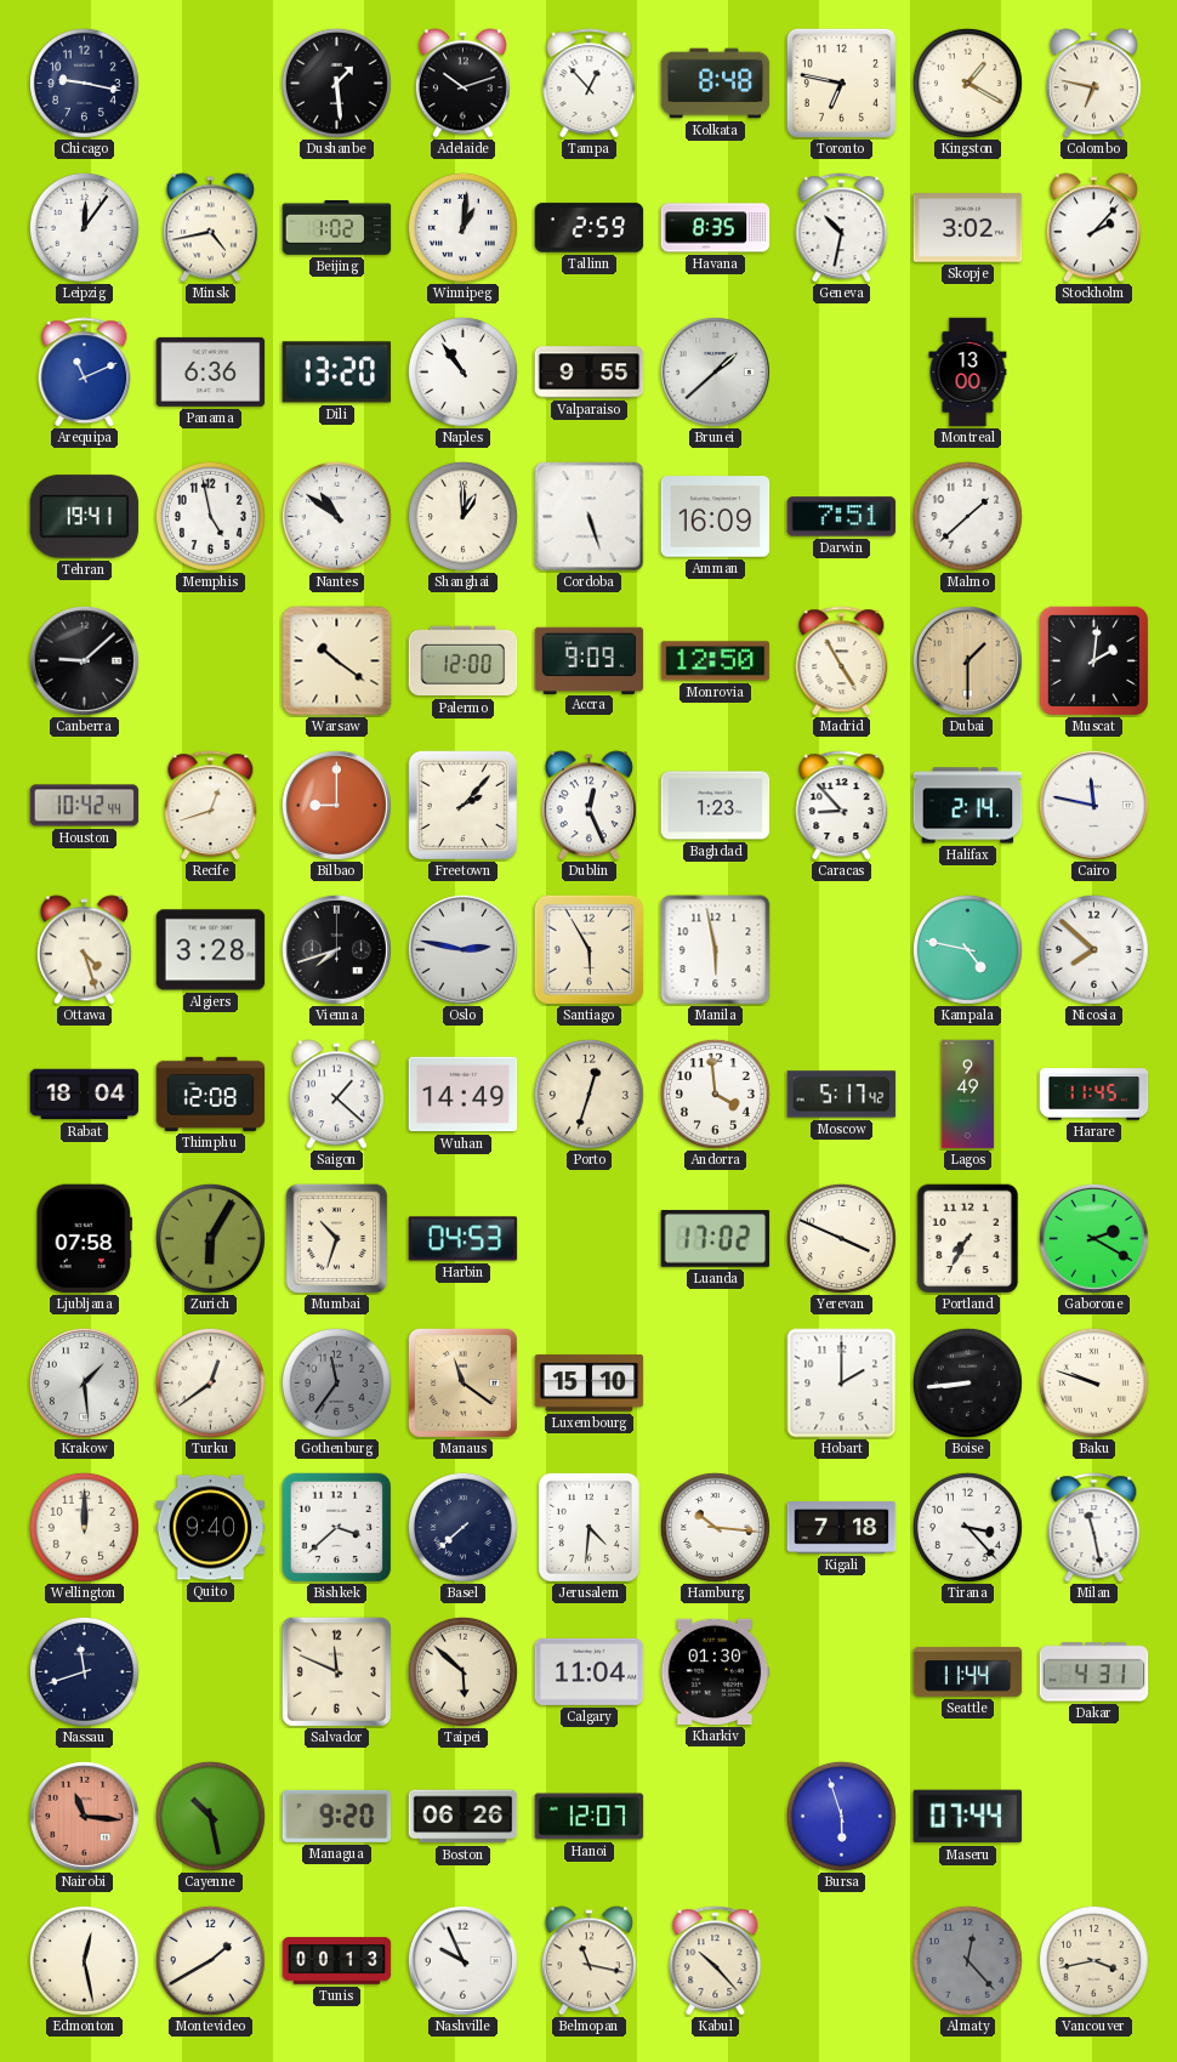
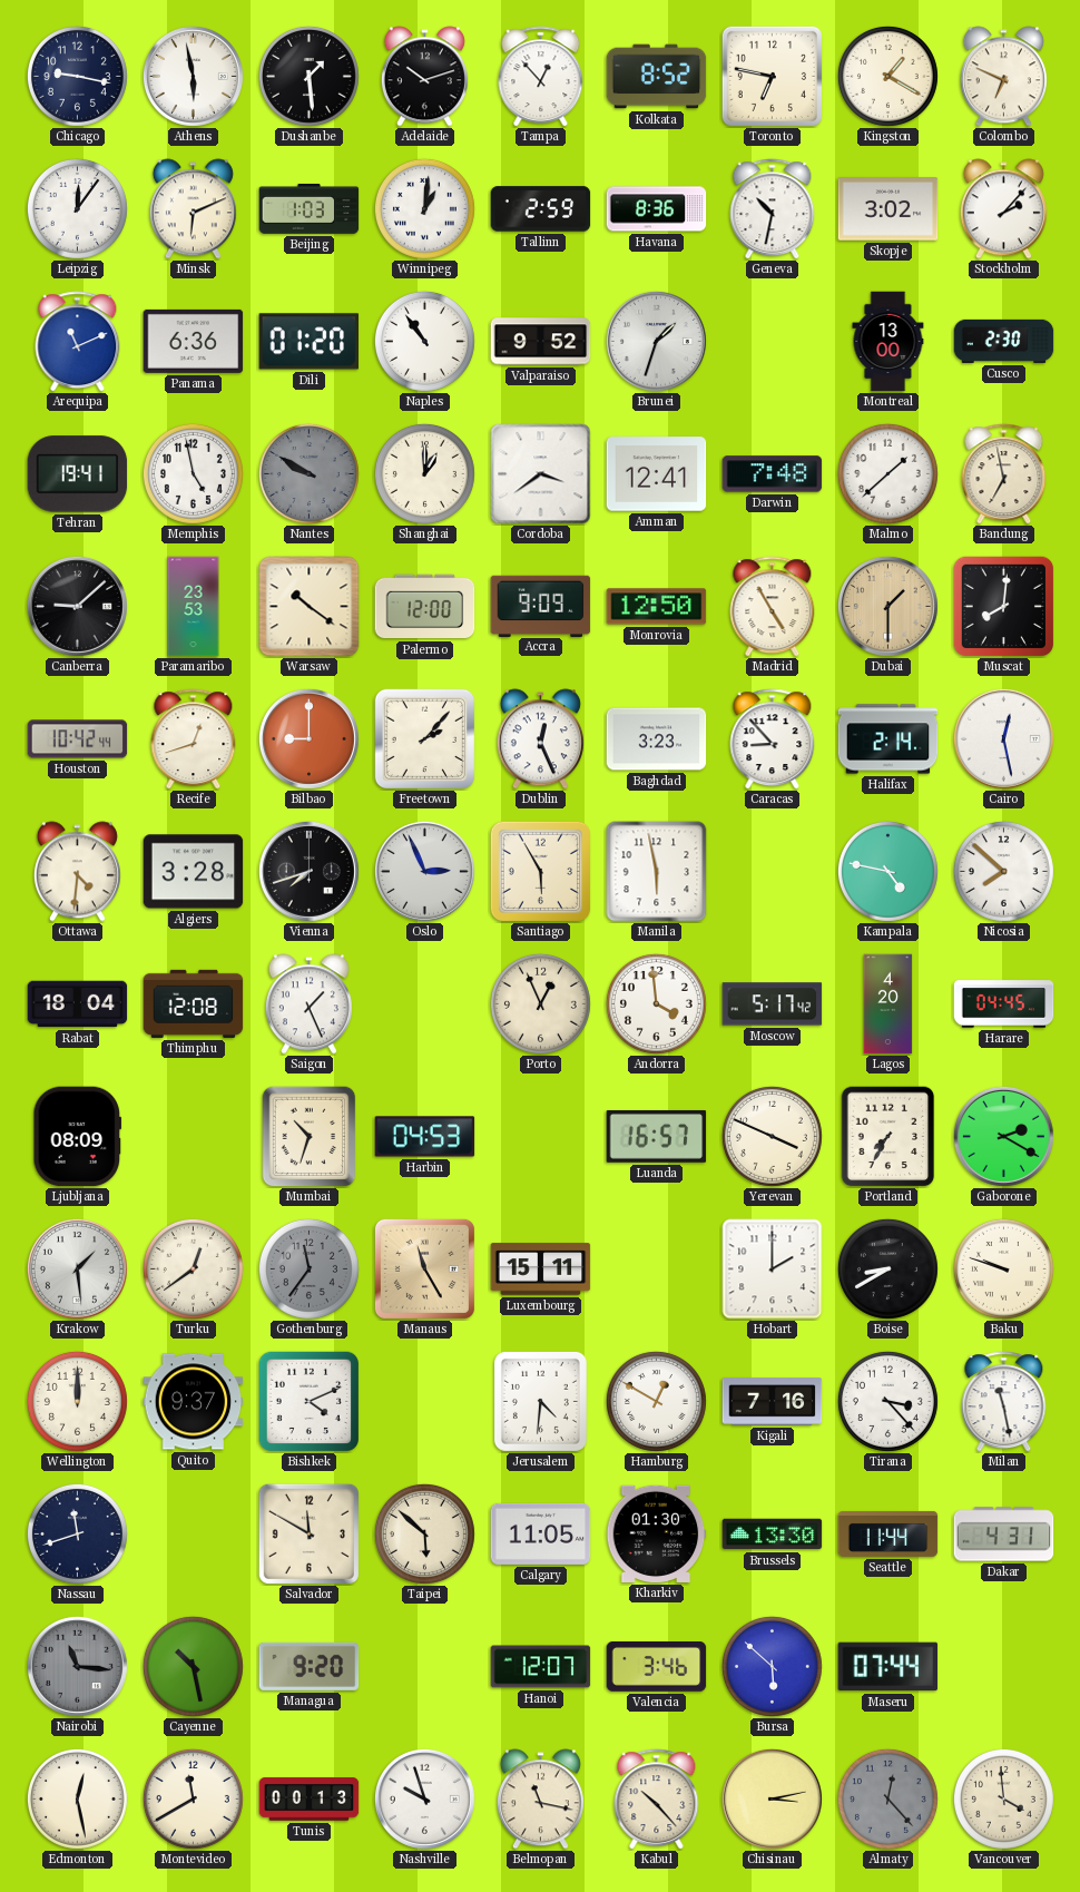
Athens: none -> 5:58
Kolkata: 8:48 -> 8:52
Colombo: 6:47 -> 6:49
Minsk: 4:43 -> 6:11
Beijing: 1:02 -> 1:03
Havana: 8:35 -> 8:36
Dili: 13:20 -> 01:20
Valparaiso: 9:55 -> 9:52
Brunei: 1:38 -> 1:33
Cusco: none -> 2:30
Nantes: 10:51 -> 9:50
Nantes dial: white -> grey
Cordoba: 5:27 -> 3:39
Amman: 16:09 -> 12:41
Darwin: 7:51 -> 7:48
Bandung: none -> 6:58
Paramaribo: none -> 23:53
Muscat: 2:01 -> 8:01
Baghdad: 1:23 -> 3:23
Cairo: 11:47 -> 12:28
Ottawa: 4:27 -> 4:31
Oslo: 2:47 -> 2:56
Saigon: 1:22 -> 1:26
Wuhan: 14:49 -> none
Porto: 12:33 -> 12:56
Lagos: 9:49 -> 4:20
Harare: 11:45 -> 04:45
Ljubljana: 07:58 -> 08:09
Zurich: 6:05 -> none
Luanda: 17:02 -> 16:57
Manaus: 11:21 -> 11:25
Luxembourg: 15:10 -> 15:11
Boise: 8:44 -> 8:40
Quito: 9:40 -> 9:37
Bishkek: 3:38 -> 4:11
Basel: 7:38 -> none
Hamburg: 10:16 -> 12:50
Kigali: 7:18 -> 7:16
Salvador: 11:49 -> 11:50
Calgary: 11:04 -> 11:05
Brussels: none -> 13:30
Nairobi dial: salmon -> grey
Boston: 06:26 -> none
Valencia: none -> 3:46
Bursa: 5:57 -> 5:52
Montevideo: 1:40 -> 11:40
Nashville: 9:56 -> 9:57
Chisinau: none -> 3:13
Vancouver: 3:43 -> 3:59
